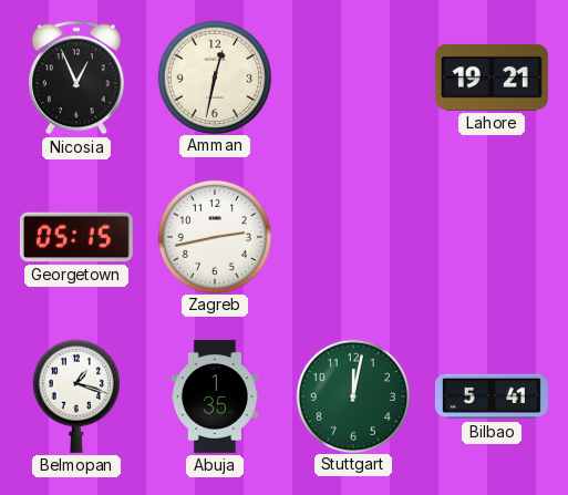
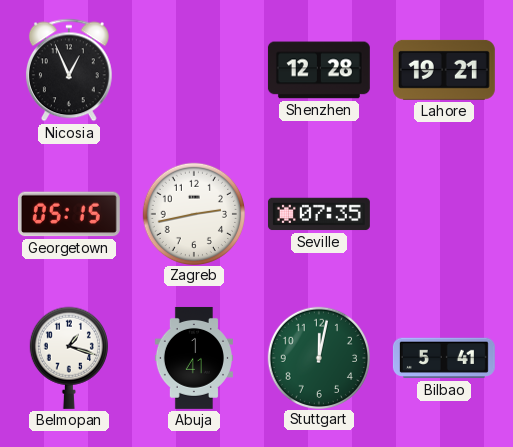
Amman: 12:32 -> none
Shenzhen: none -> 12:28
Seville: none -> 07:35
Abuja: 1:35 -> 1:41
